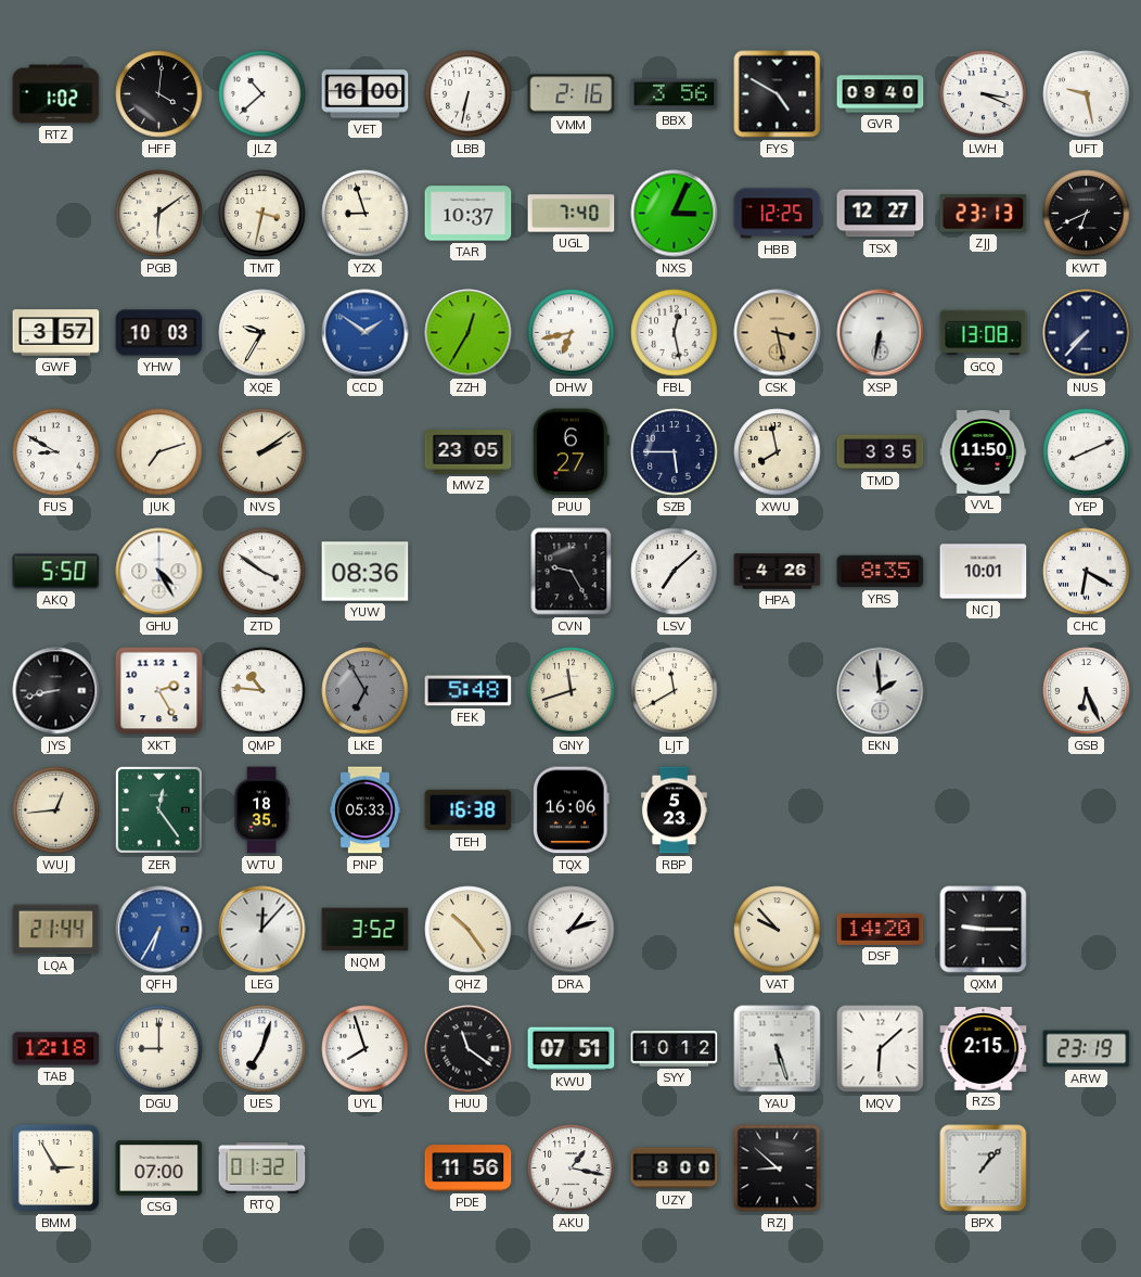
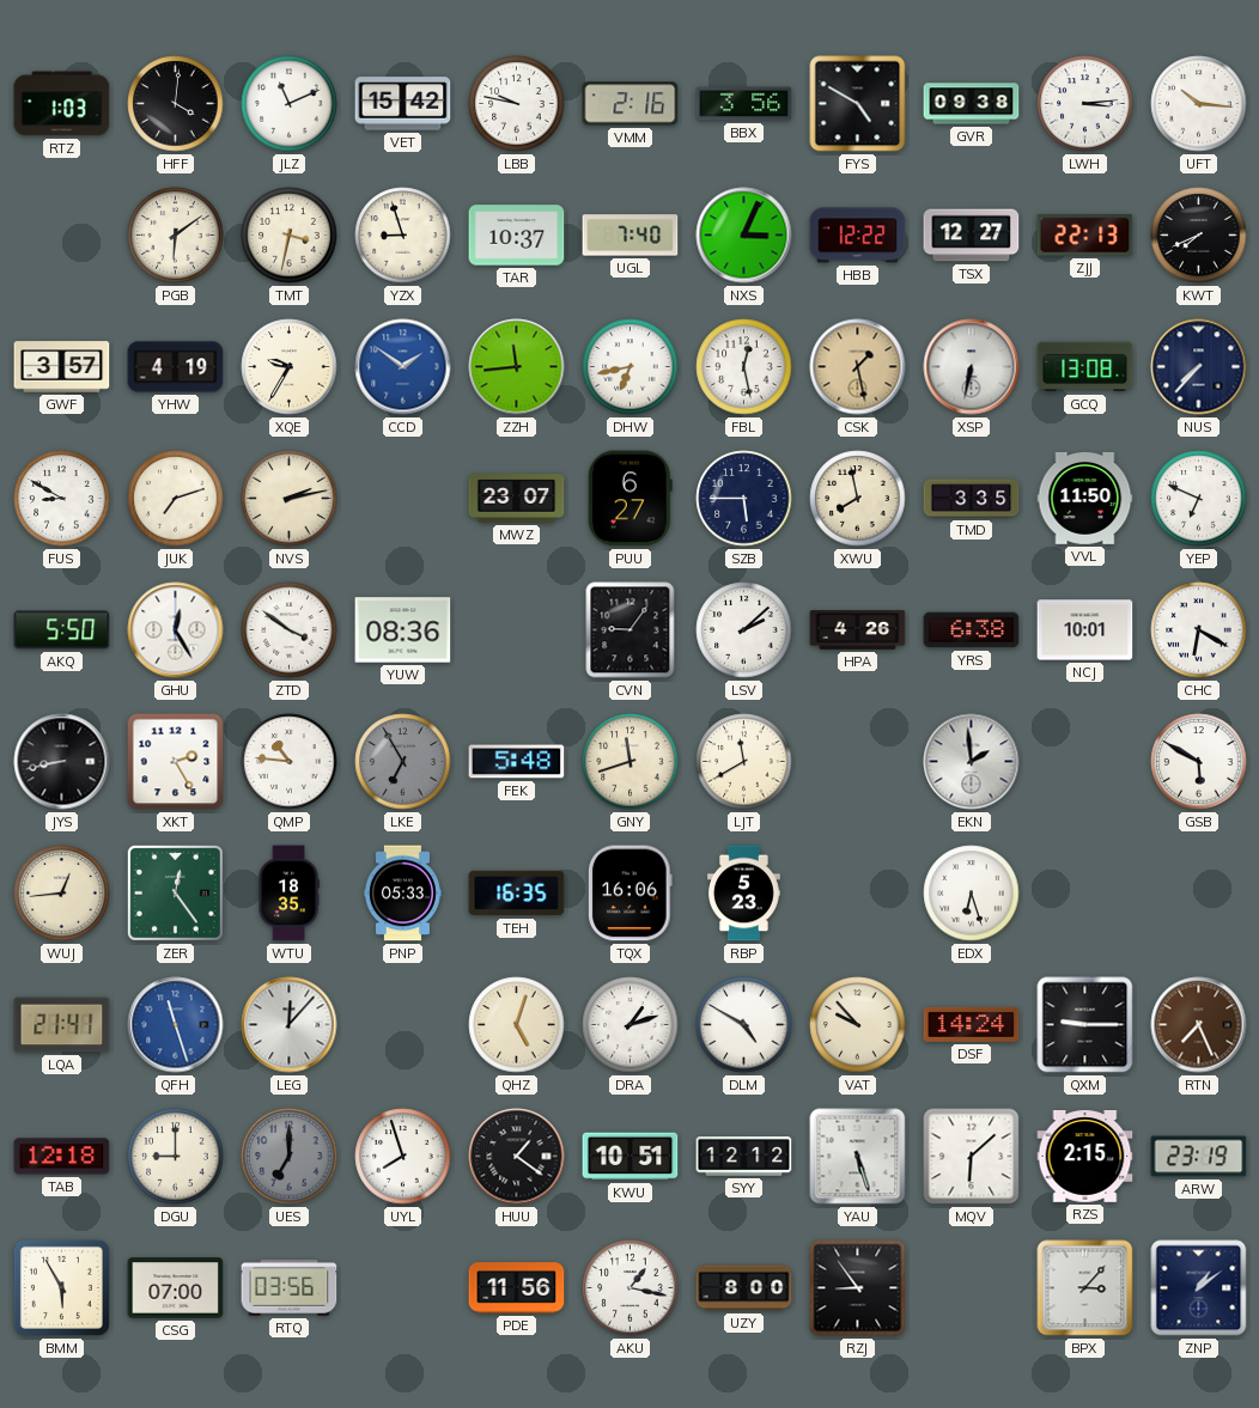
RTZ: 1:02 -> 1:03
JLZ: 10:38 -> 11:11
VET: 16:00 -> 15:42
LBB: 6:32 -> 9:47
GVR: 09:40 -> 09:38
LWH: 3:19 -> 3:14
UFT: 9:28 -> 10:16
HBB: 12:25 -> 12:22
ZJJ: 23:13 -> 22:13
KWT: 6:41 -> 7:41
YHW: 10:03 -> 4:19
ZZH: 12:35 -> 11:44
CSK: 3:28 -> 1:28
NVS: 2:09 -> 2:13
MWZ: 23:05 -> 23:07
YEP: 8:11 -> 6:49
GHU: 4:25 -> 12:25
CVN: 9:25 -> 9:06
LSV: 7:08 -> 2:08
YRS: 8:35 -> 6:38
GSB: 6:26 -> 5:50
TEH: 16:38 -> 16:35
EDX: none -> 6:27
LQA: 21:44 -> 21:41
QFH: 6:35 -> 11:27
NQM: 3:52 -> none
QHZ: 10:24 -> 5:03
DLM: none -> 4:50
DSF: 14:20 -> 14:24
RTN: none -> 7:26
UES: 7:03 -> 7:00
UES dial: white -> grey
HUU: 11:21 -> 1:21
KWU: 07:51 -> 10:51
SYY: 10:12 -> 12:12
BMM: 2:55 -> 5:55
RTQ: 01:32 -> 03:56
RZJ: 8:52 -> 8:54
BPX: 1:07 -> 3:07
ZNP: none -> 1:09
